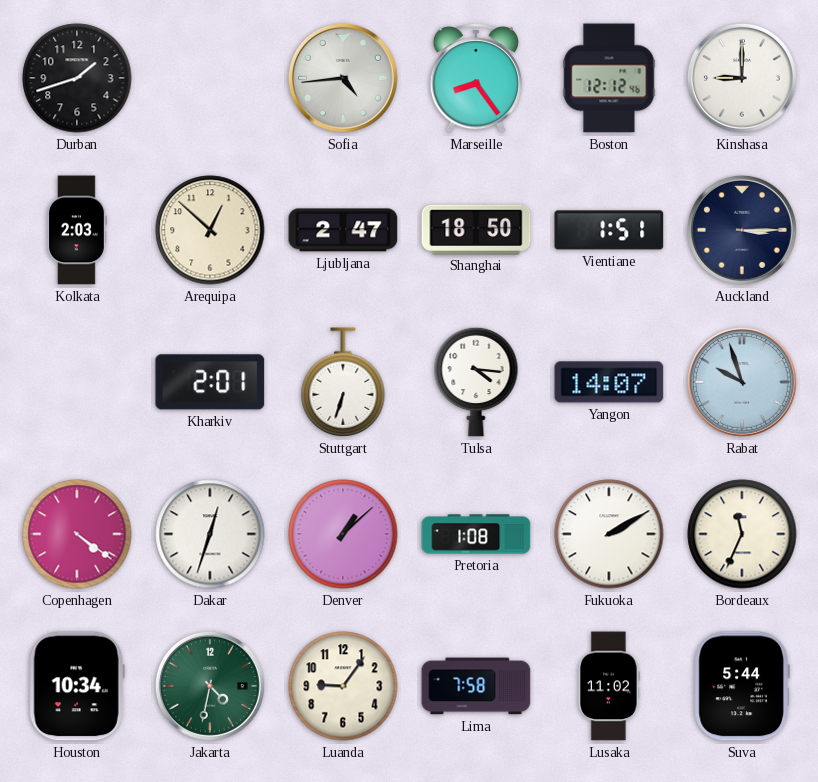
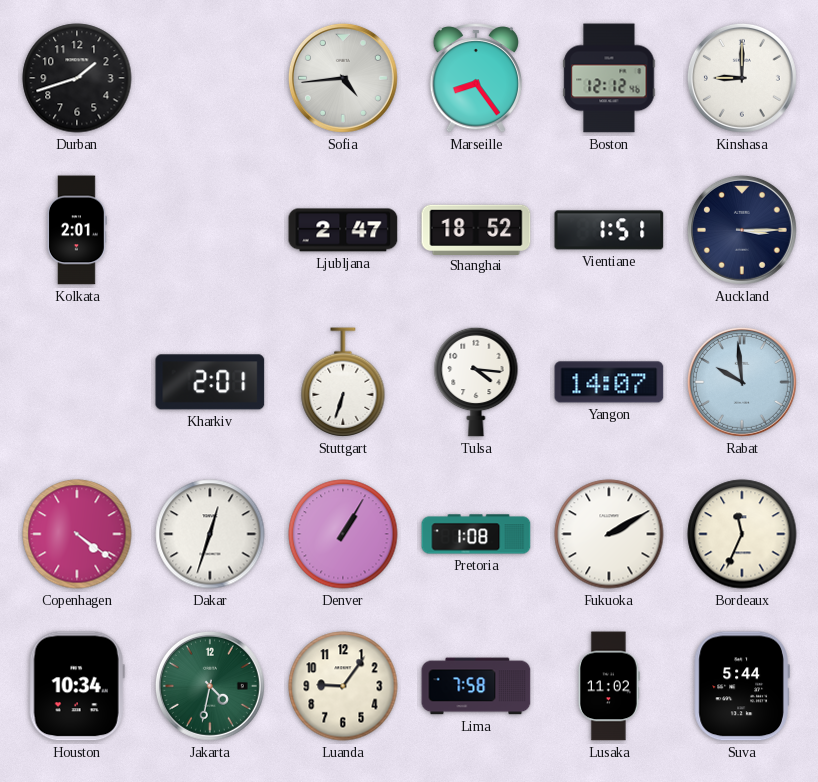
Kolkata: 2:03 -> 2:01
Arequipa: 12:52 -> none
Shanghai: 18:50 -> 18:52
Rabat: 9:57 -> 9:59
Denver: 1:08 -> 1:05
